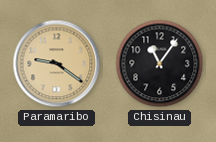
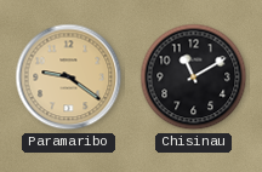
Chisinau: 11:06 -> 11:10
